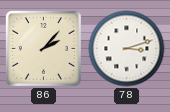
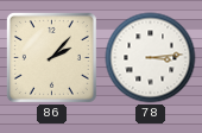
78: 3:12 -> 3:14
